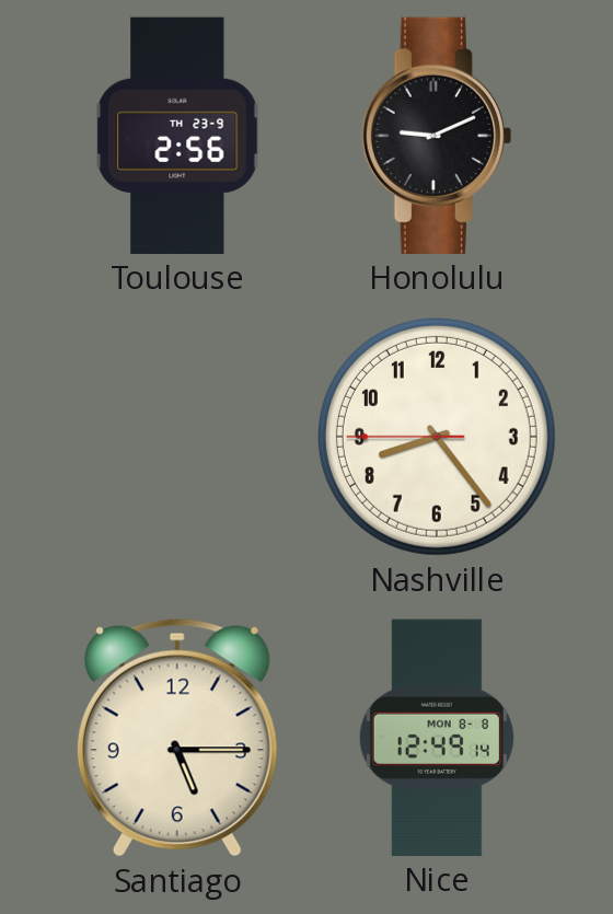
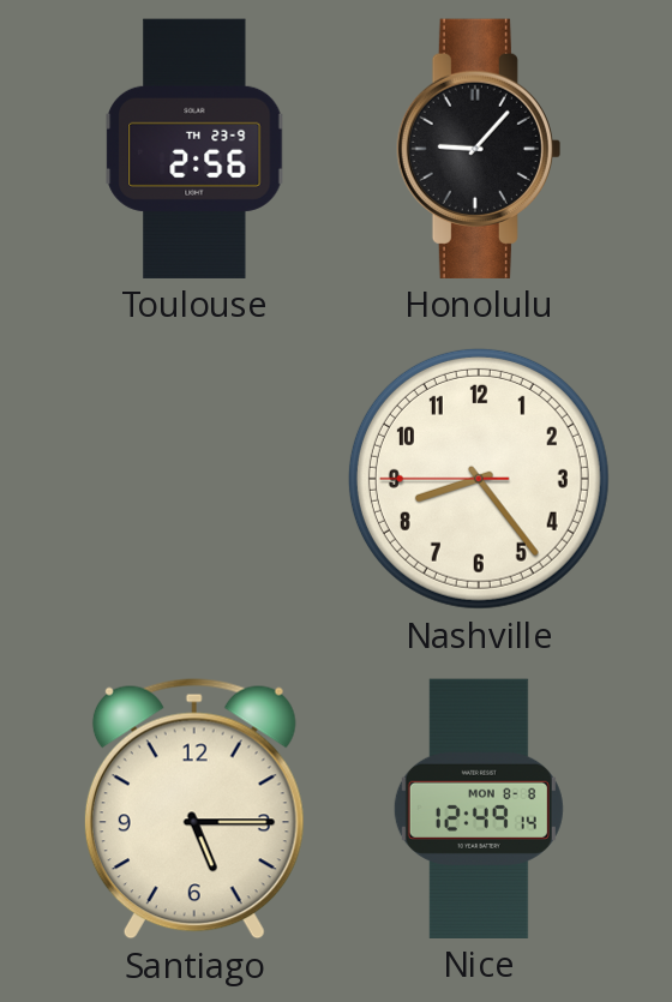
Honolulu: 9:11 -> 9:07
